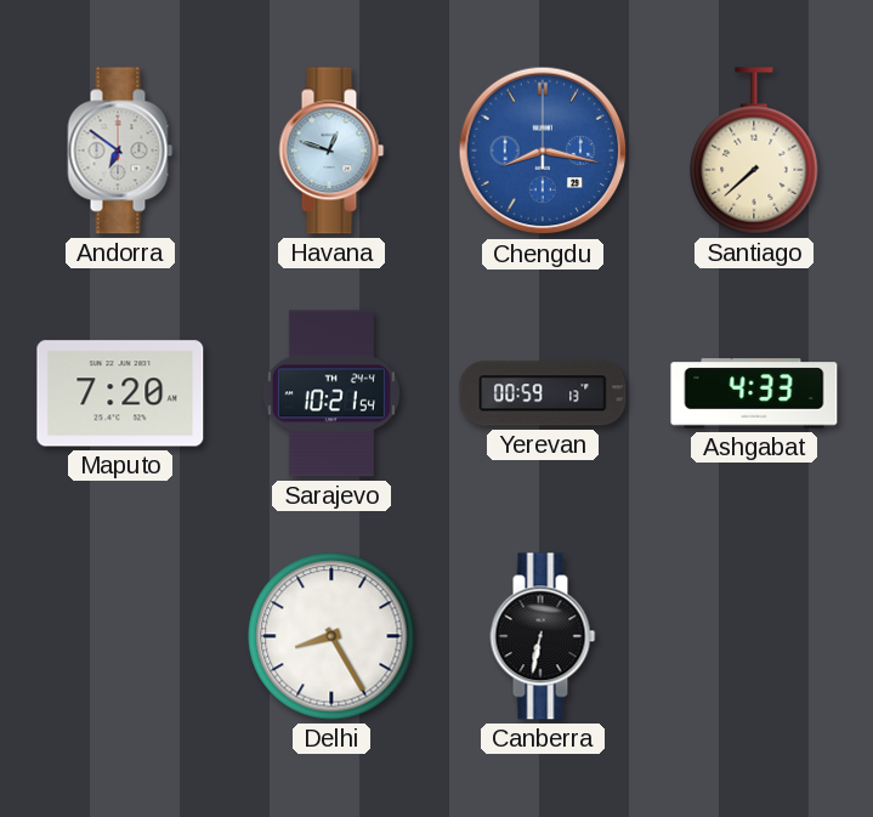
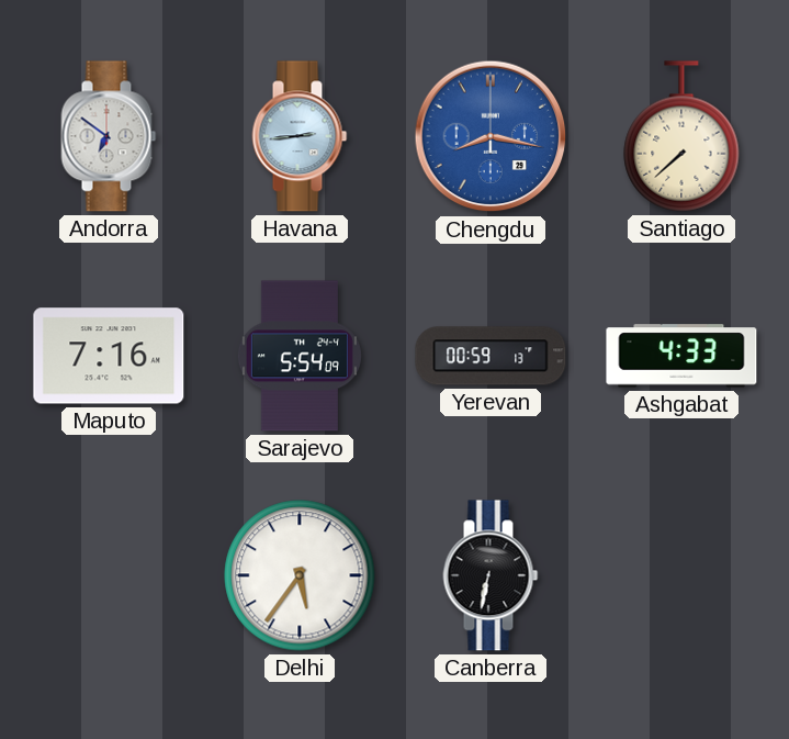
Havana: 12:48 -> 2:44
Maputo: 7:20 -> 7:16
Sarajevo: 10:21 -> 5:54
Delhi: 8:25 -> 5:36
